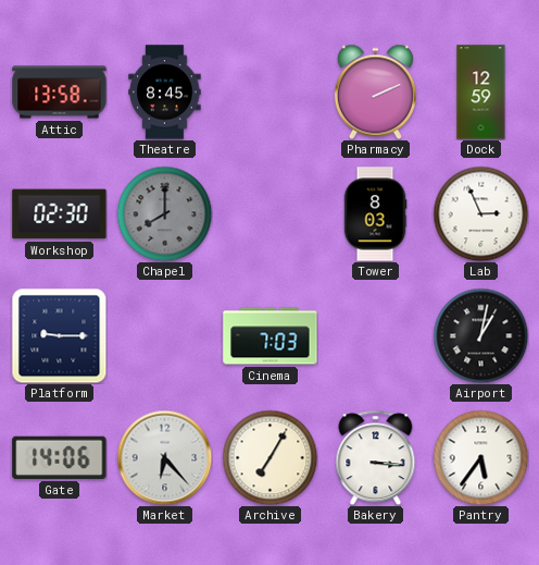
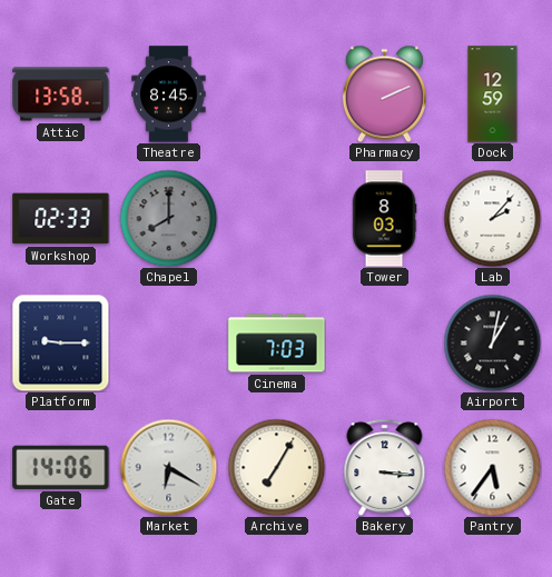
Workshop: 02:30 -> 02:33
Lab: 2:56 -> 2:07
Market: 6:23 -> 6:20
